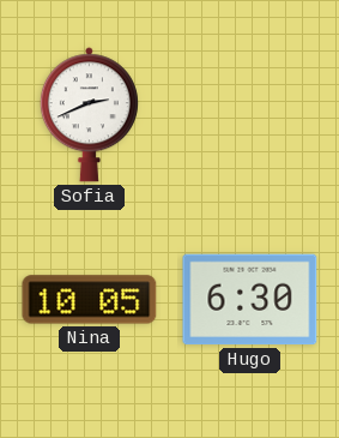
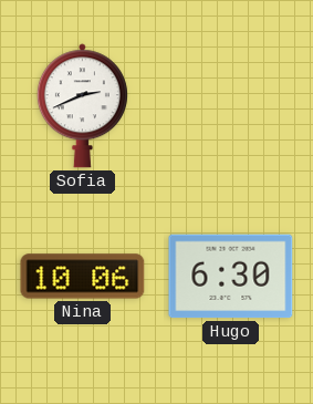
Nina: 10:05 -> 10:06
